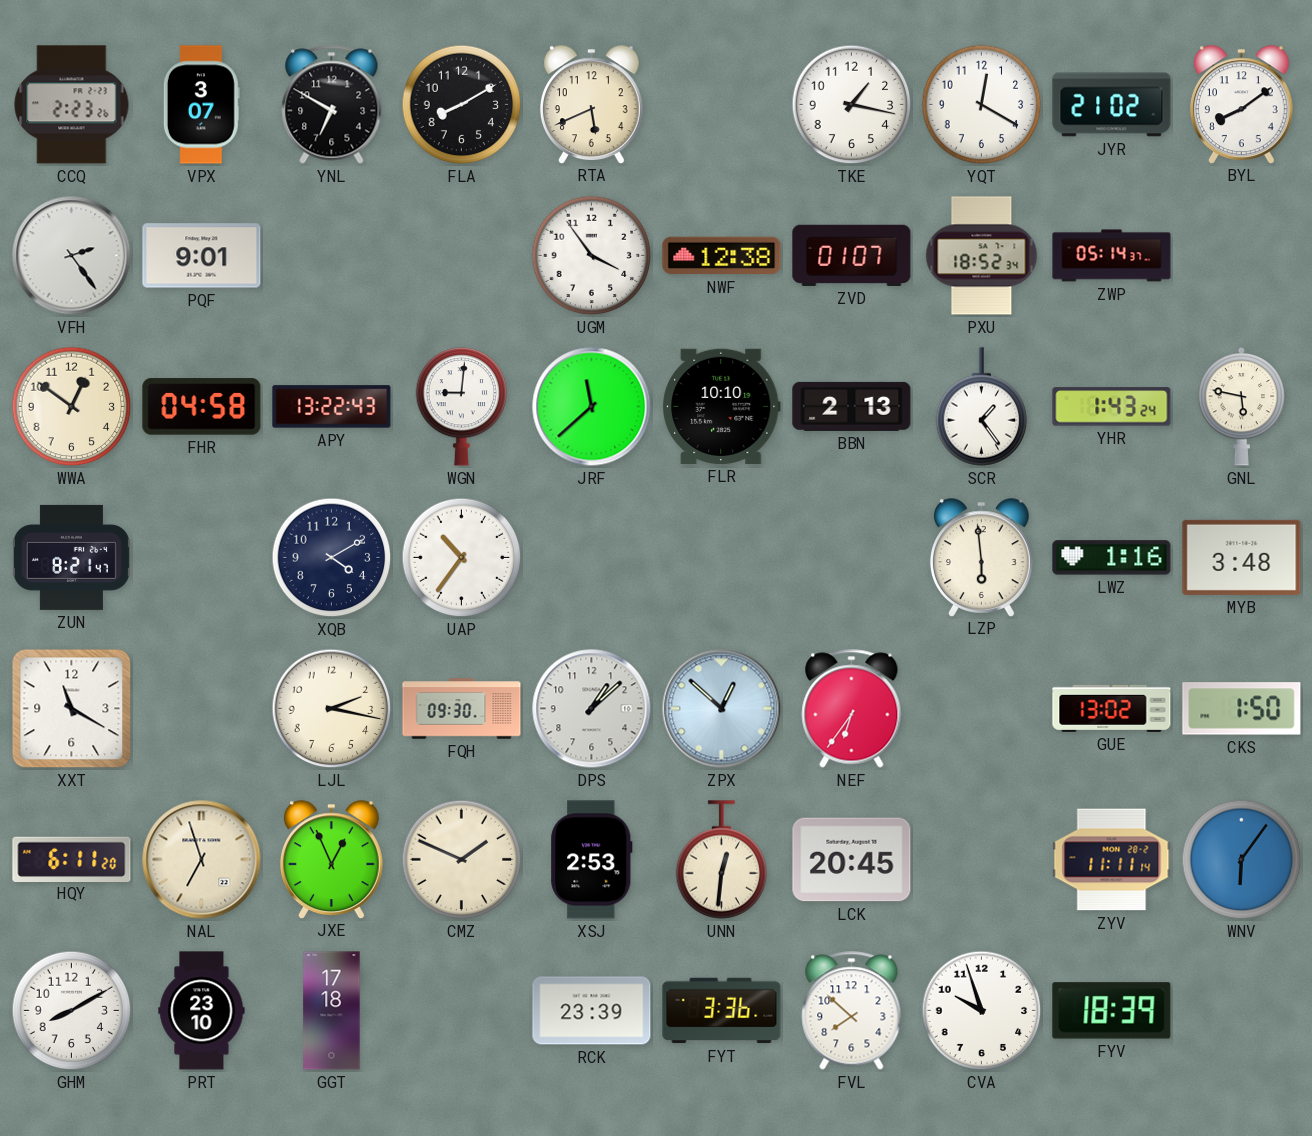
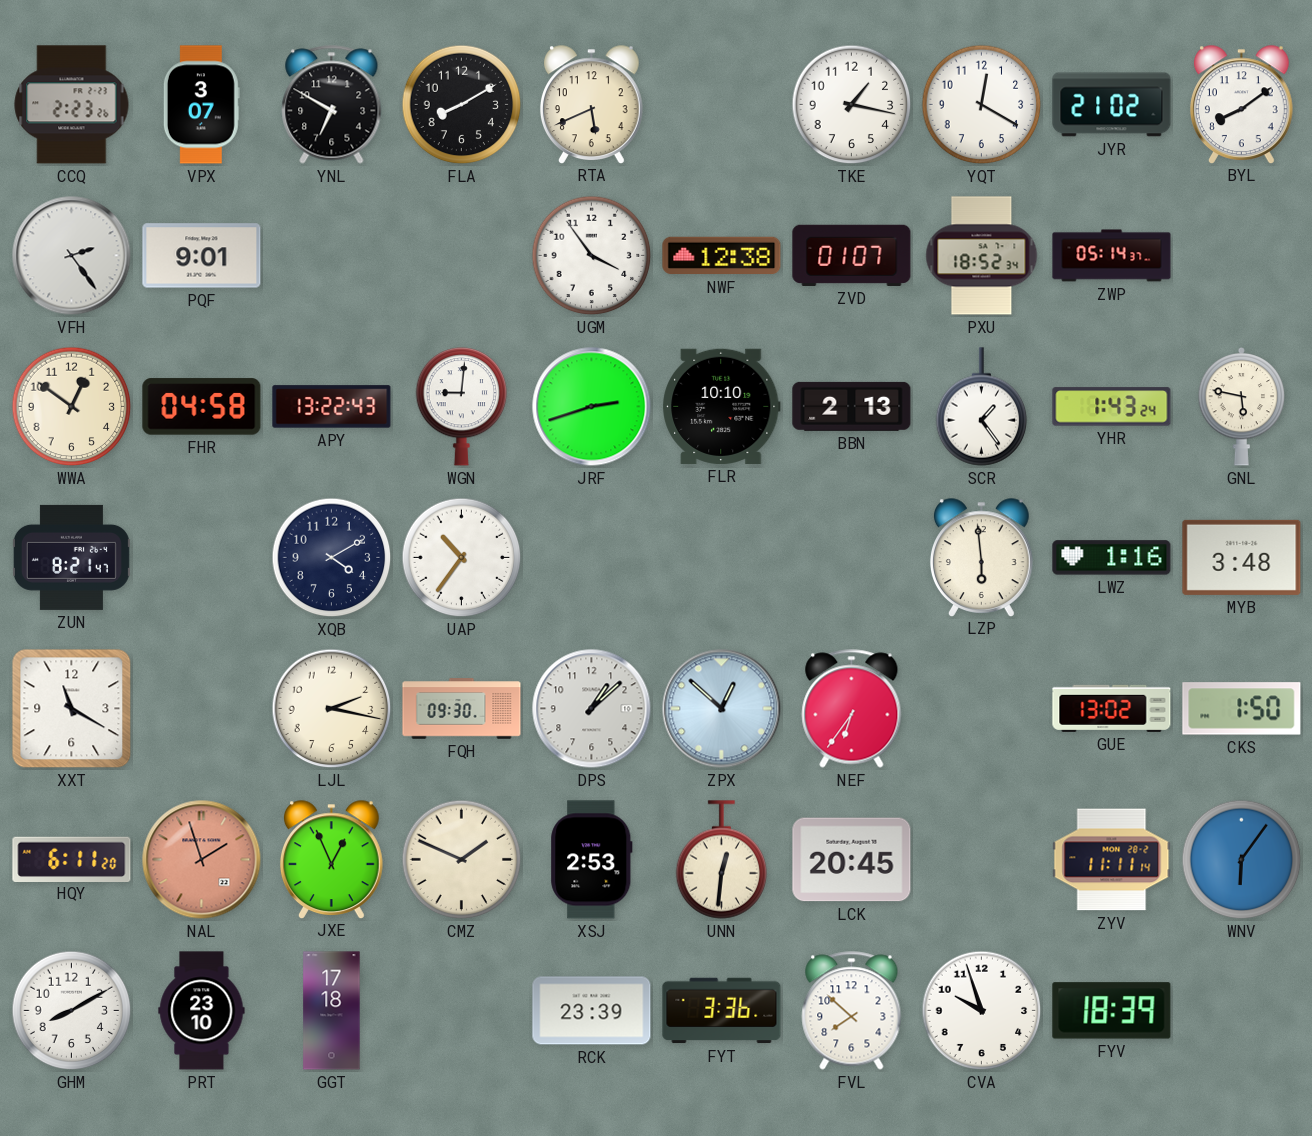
JRF: 11:38 -> 2:42
NAL: 6:57 -> 1:57
NAL dial: cream -> salmon
